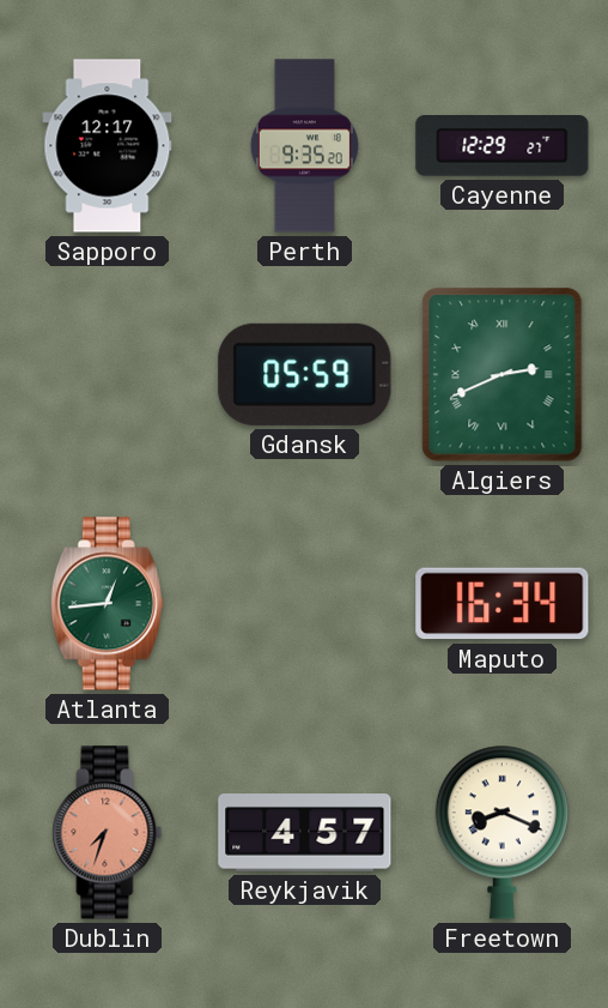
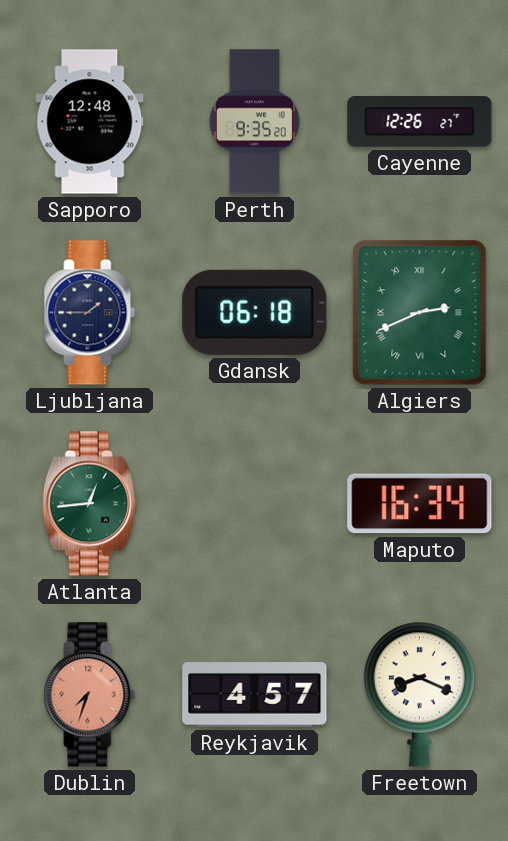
Sapporo: 12:17 -> 12:48
Cayenne: 12:29 -> 12:26
Ljubljana: none -> 1:45
Gdansk: 05:59 -> 06:18
